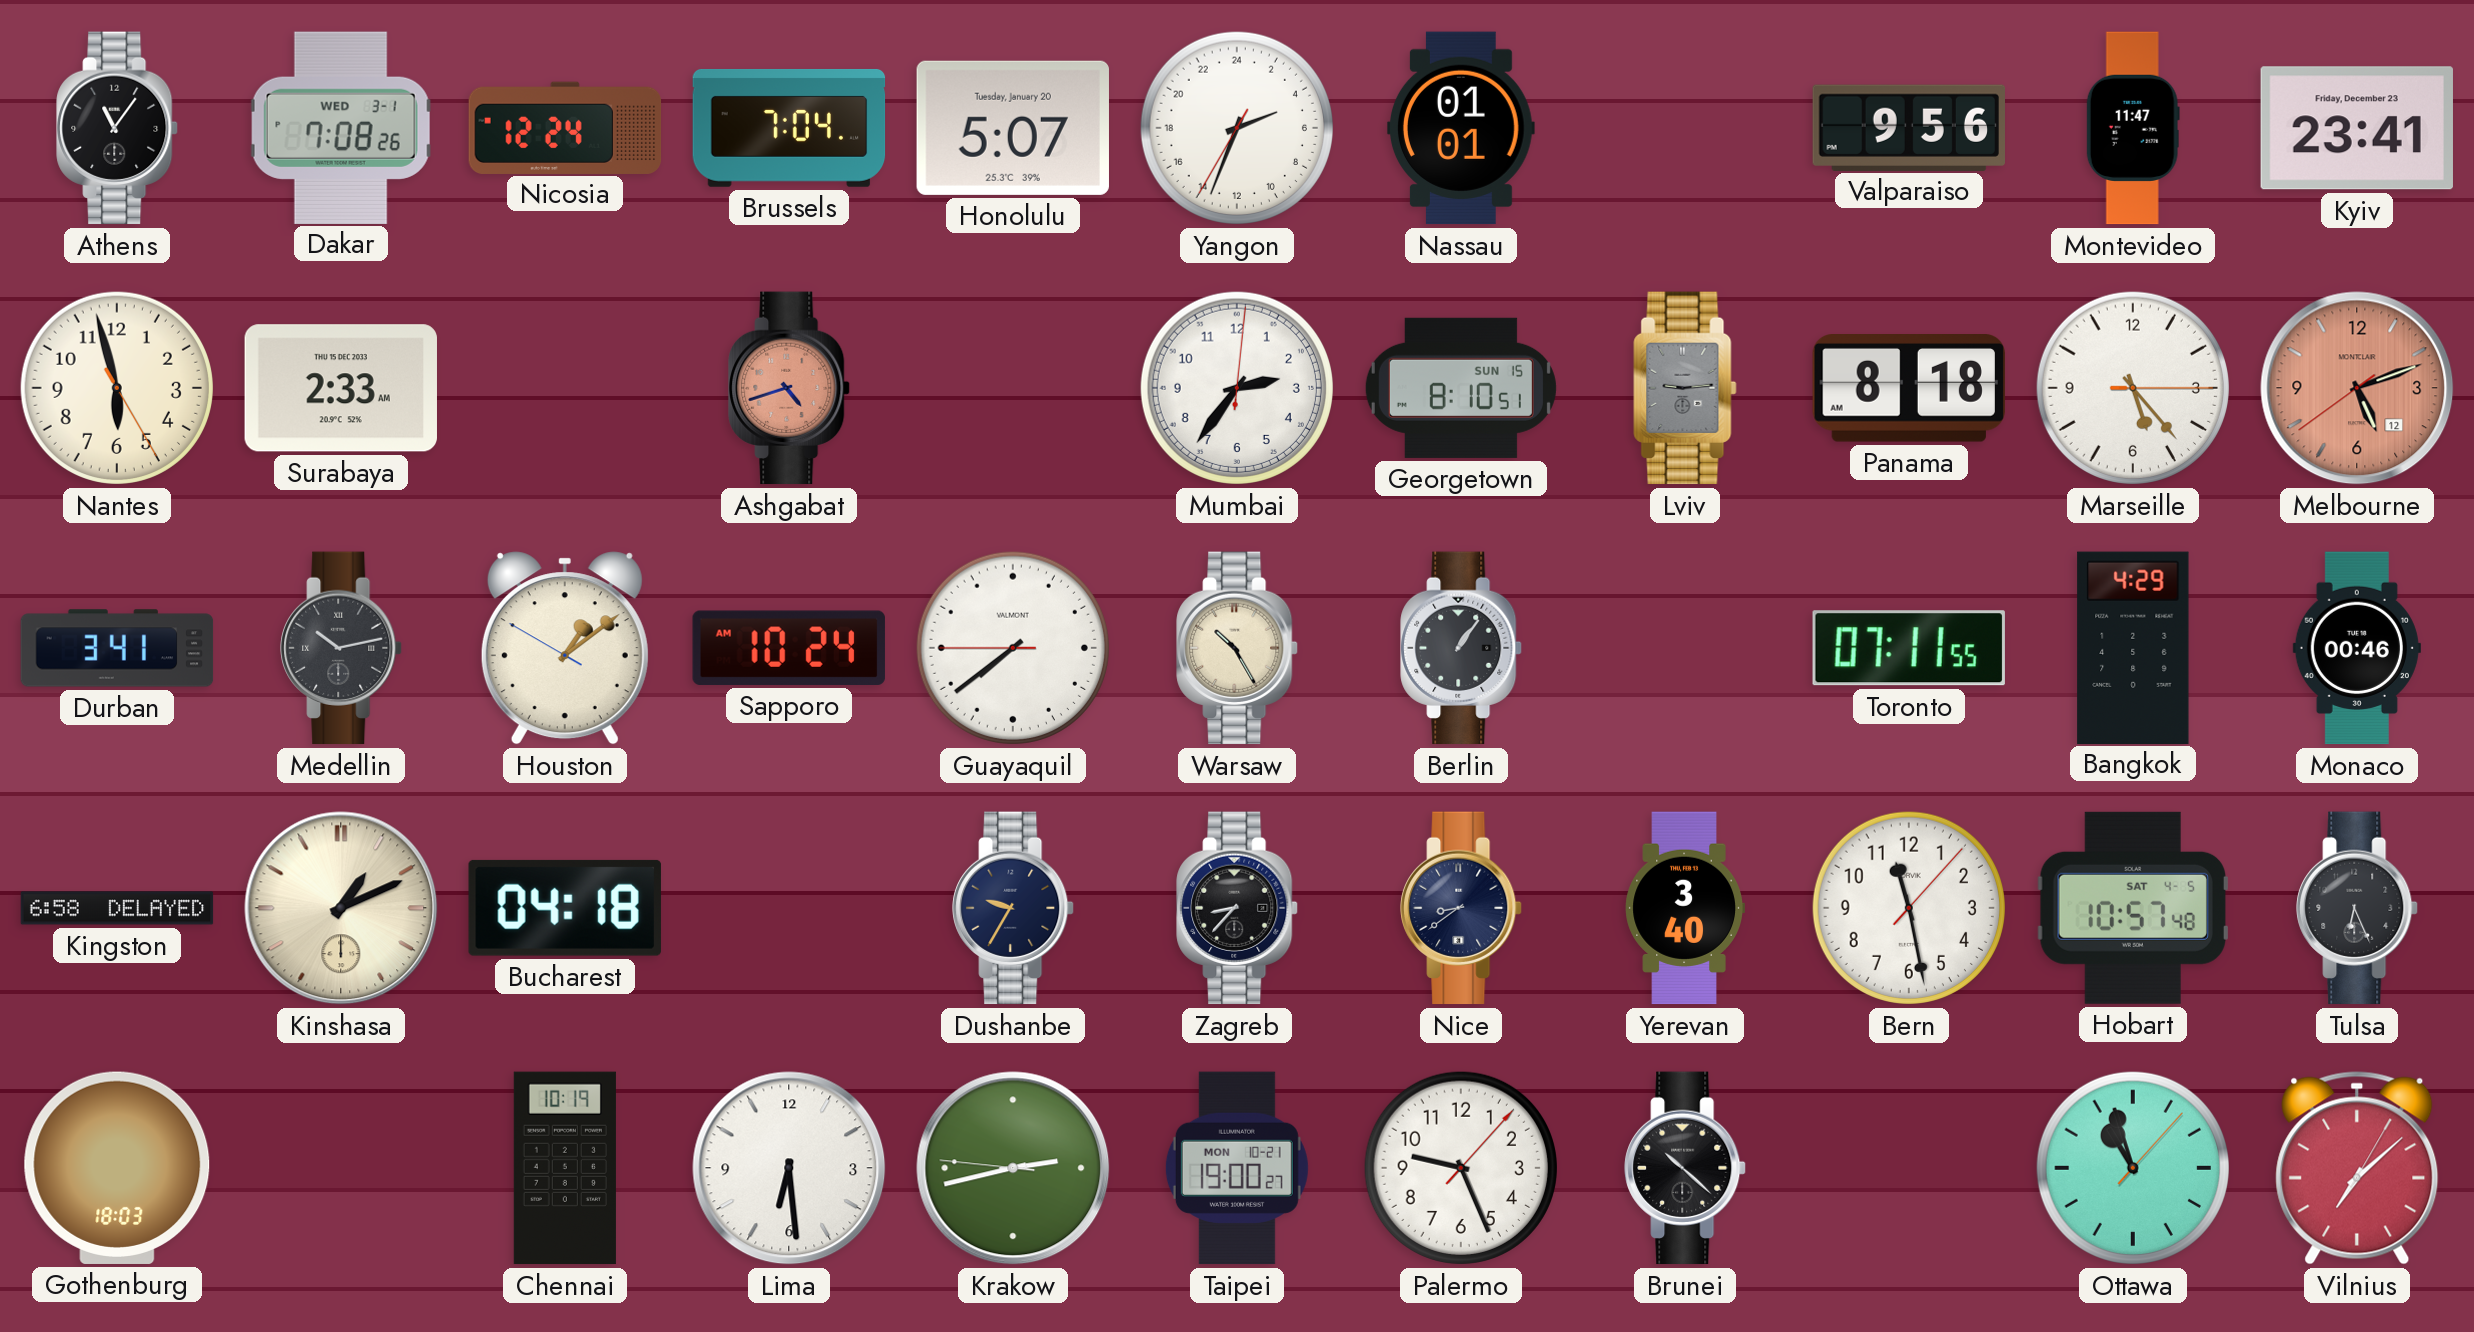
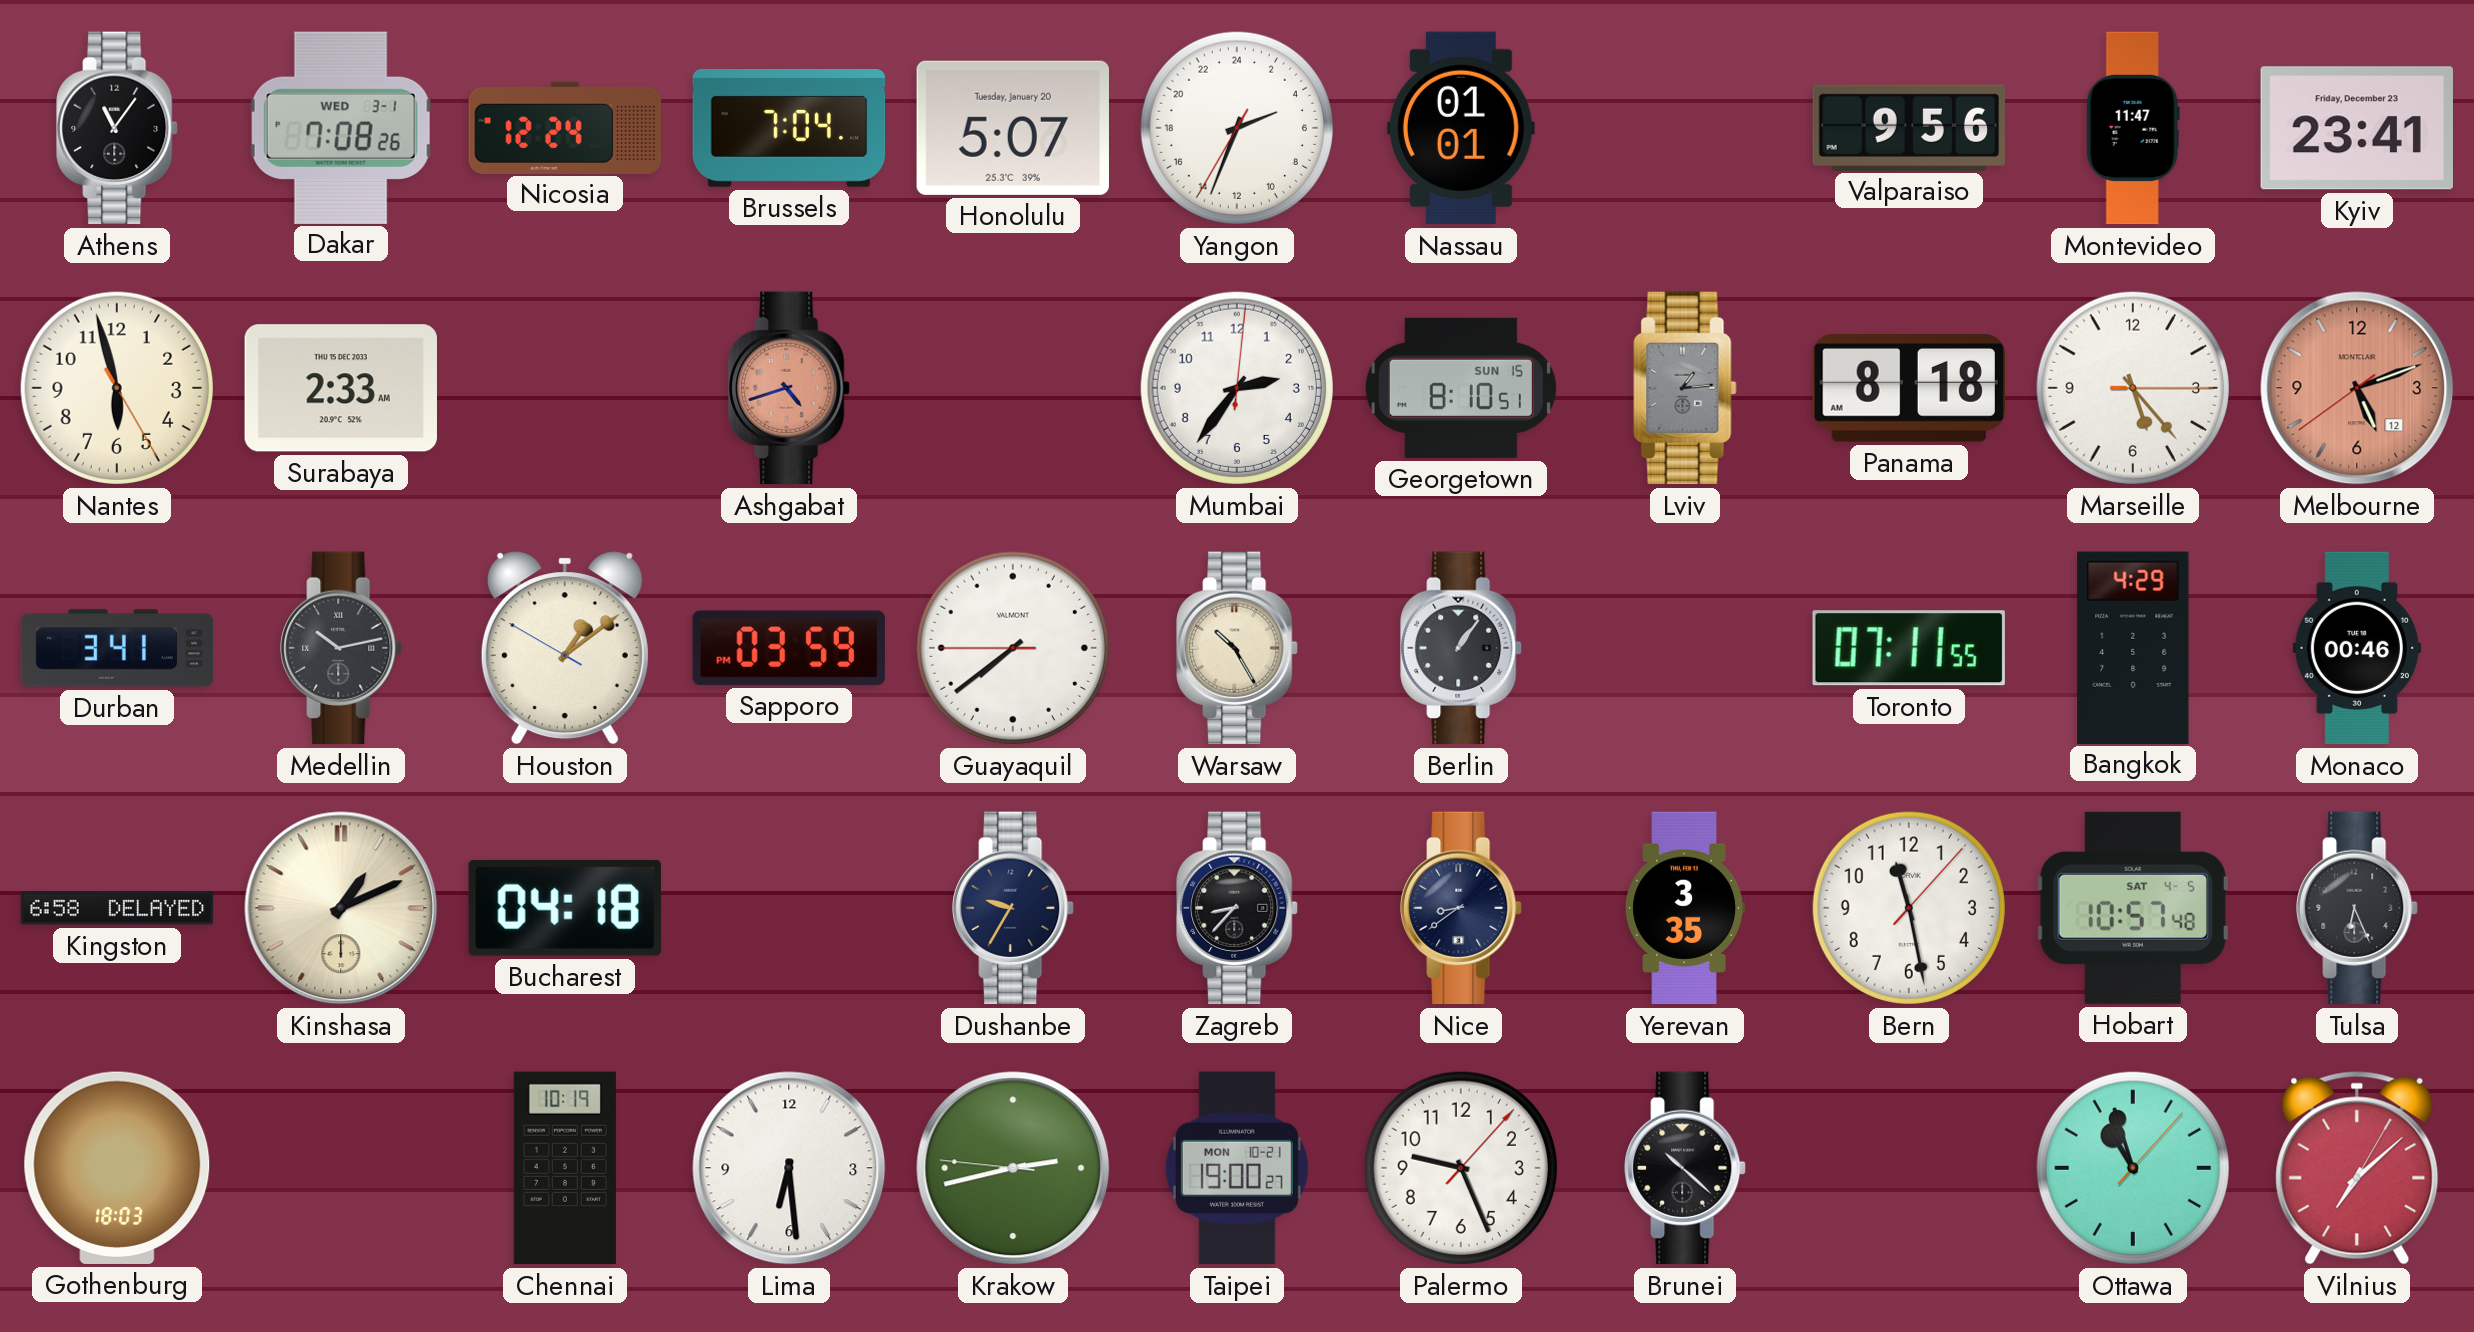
Lviv: 9:14 -> 1:14
Sapporo: 10:24 -> 03:59
Yerevan: 3:40 -> 3:35
